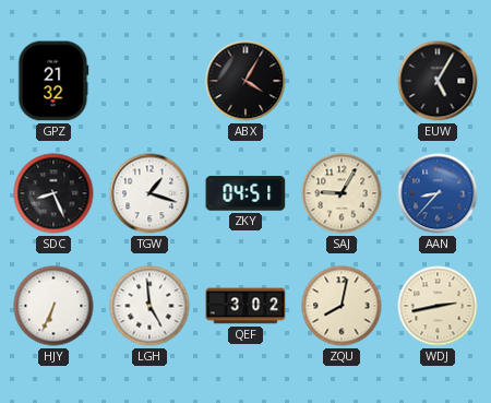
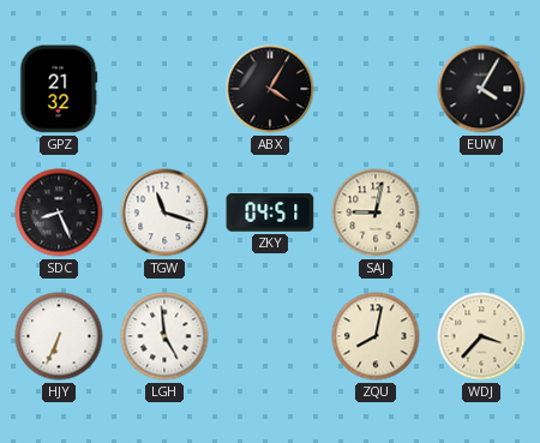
EUW: 5:05 -> 4:05
TGW: 1:18 -> 11:18
SAJ: 9:05 -> 9:02
AAN: 8:37 -> none
QEF: 3:02 -> none
WDJ: 2:43 -> 3:37
